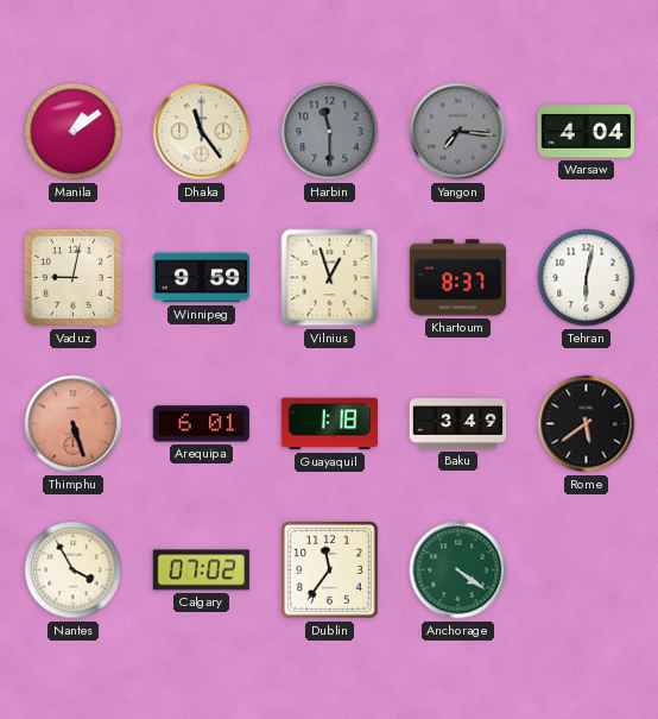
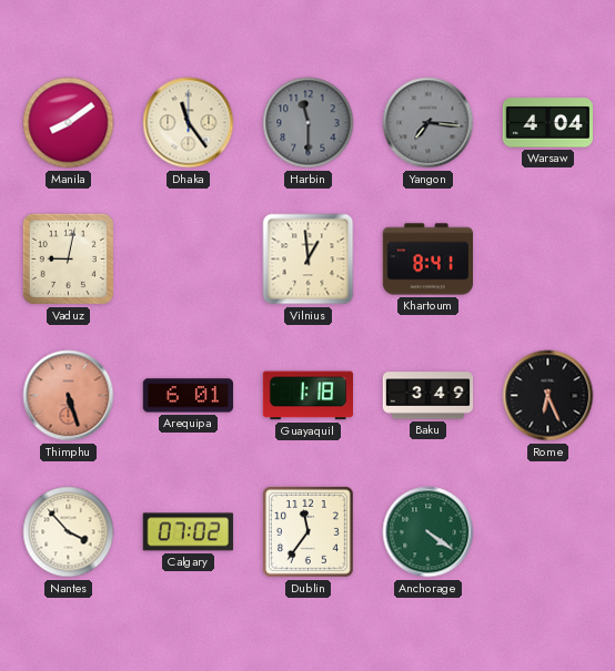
Manila: 1:09 -> 8:09
Winnipeg: 9:59 -> none
Vilnius: 12:57 -> 12:59
Khartoum: 8:37 -> 8:41
Tehran: 6:02 -> none
Rome: 5:39 -> 6:26
Nantes: 3:55 -> 3:53
